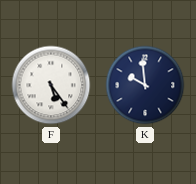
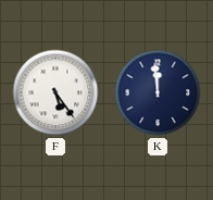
K: 9:59 -> 11:59
